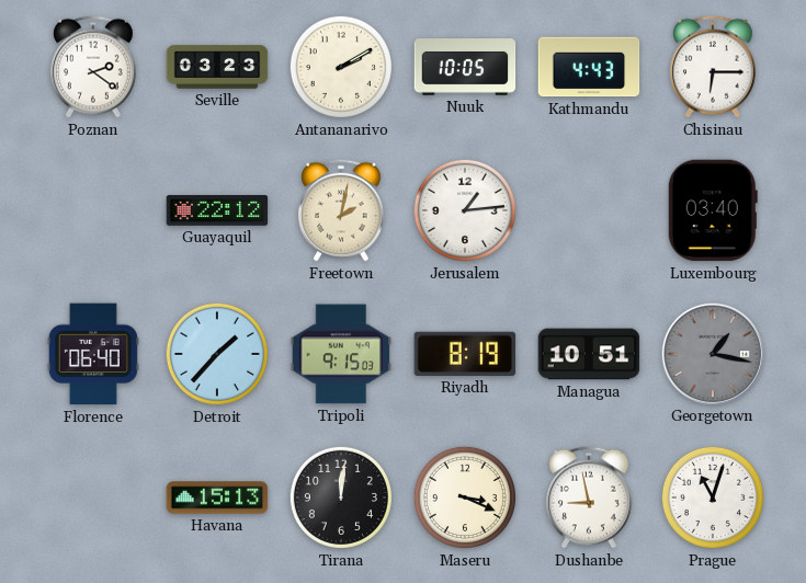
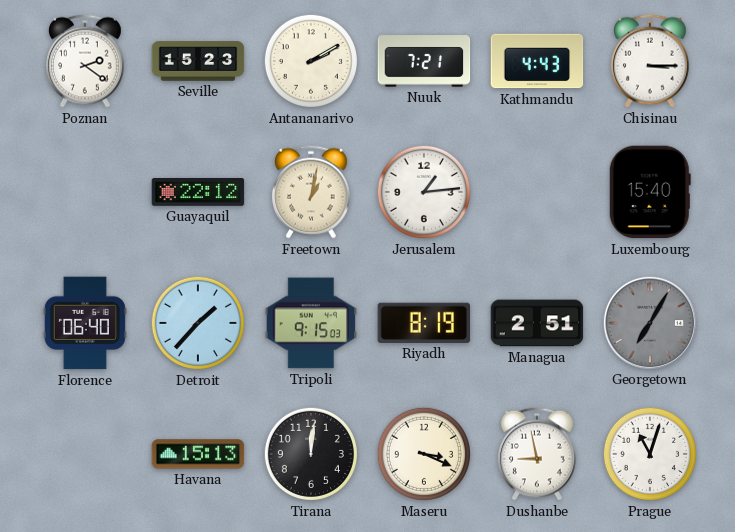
Seville: 03:23 -> 15:23
Nuuk: 10:05 -> 7:21
Chisinau: 6:15 -> 3:15
Freetown: 2:02 -> 1:02
Luxembourg: 03:40 -> 15:40
Managua: 10:51 -> 2:51
Georgetown: 1:17 -> 7:05
